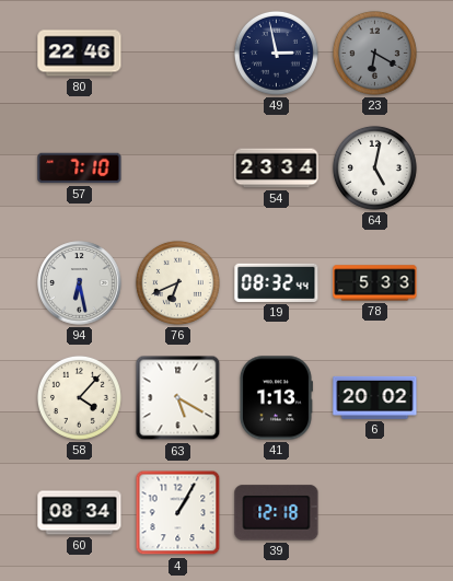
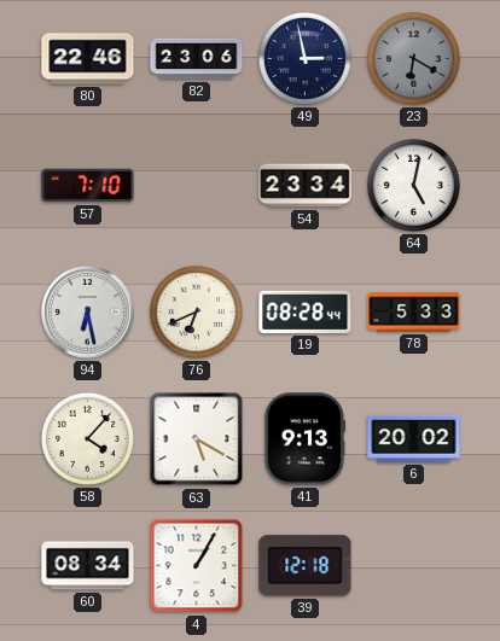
82: none -> 23:06
19: 08:32 -> 08:28
41: 1:13 -> 9:13
